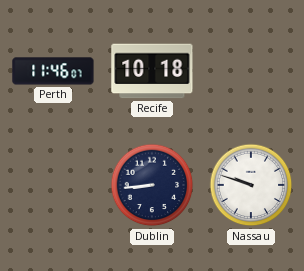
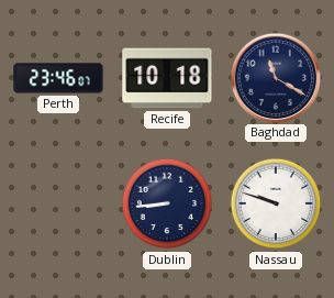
Perth: 11:46 -> 23:46
Baghdad: none -> 11:20
